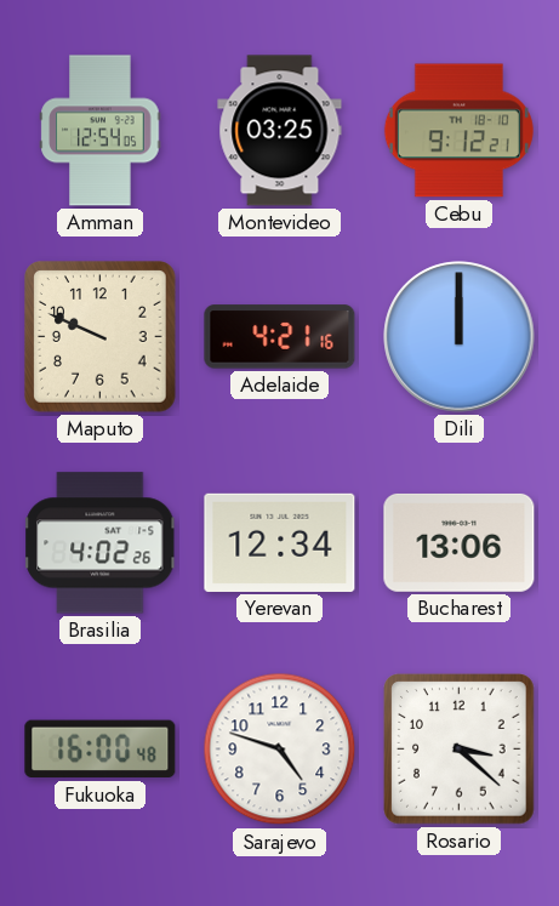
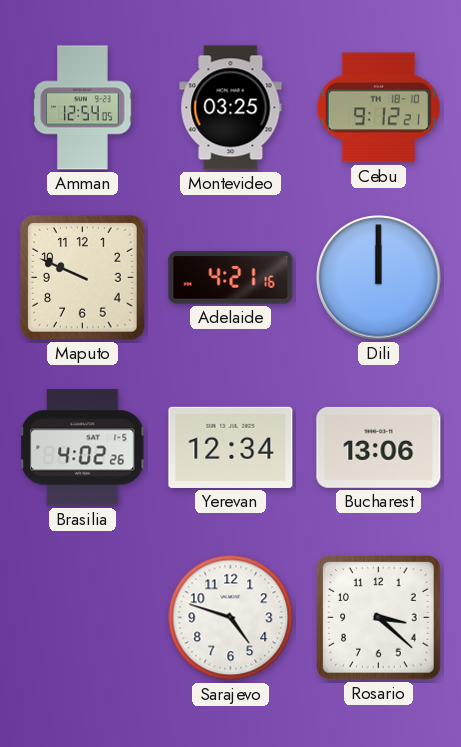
Fukuoka: 16:00 -> none
